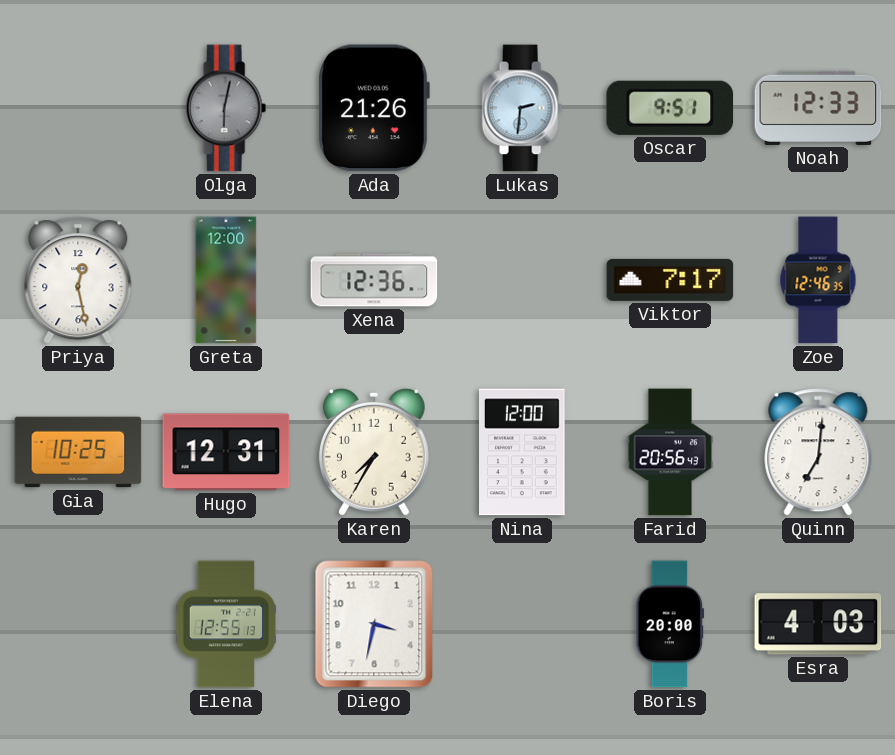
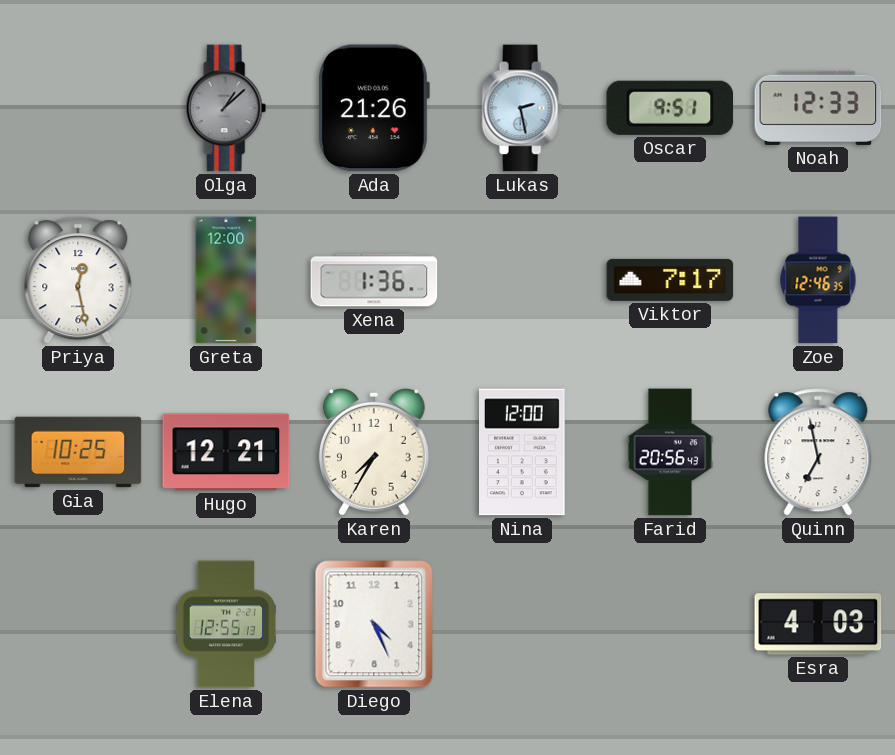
Olga: 6:02 -> 1:08
Lukas: 2:31 -> 2:28
Xena: 12:36 -> 1:36
Hugo: 12:31 -> 12:21
Quinn: 7:01 -> 6:58
Diego: 3:32 -> 4:26
Boris: 20:00 -> none
